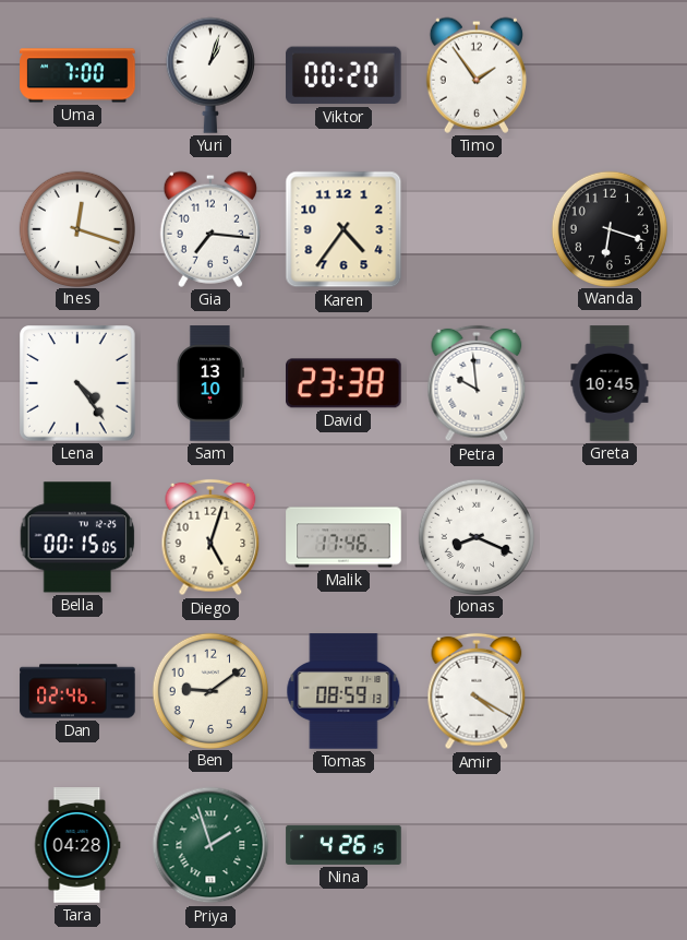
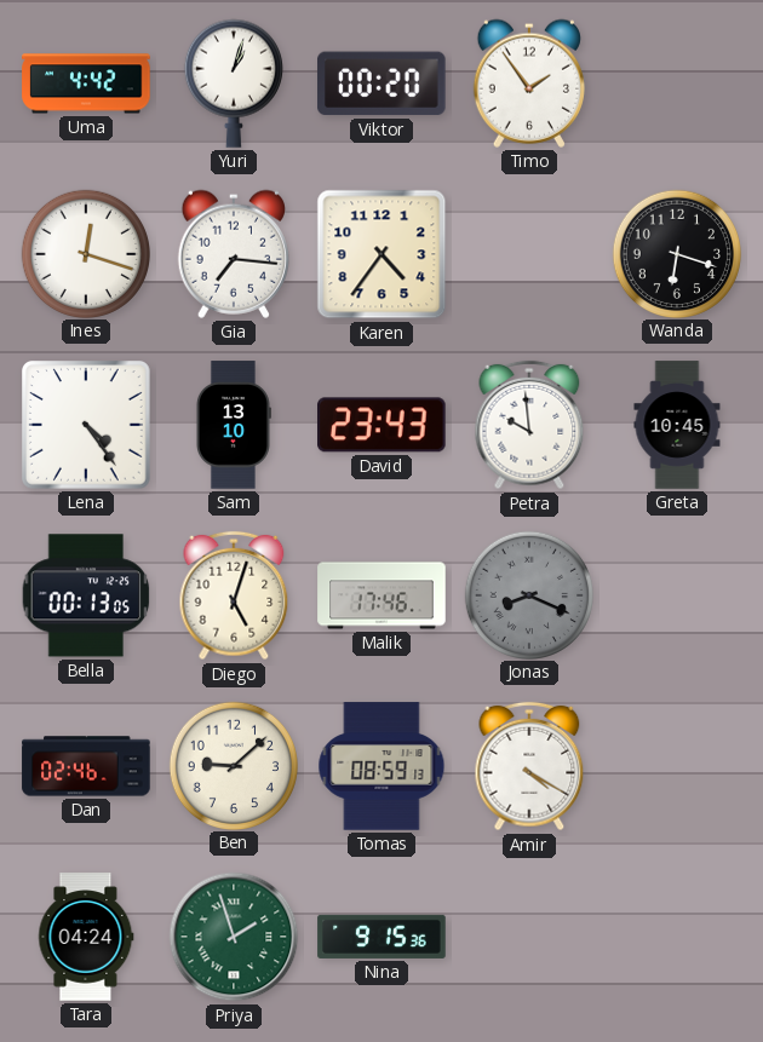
Uma: 7:00 -> 4:42
David: 23:38 -> 23:43
Bella: 00:15 -> 00:13
Jonas dial: white -> grey
Ben: 9:09 -> 9:08
Tara: 04:28 -> 04:24
Nina: 4:26 -> 9:15
